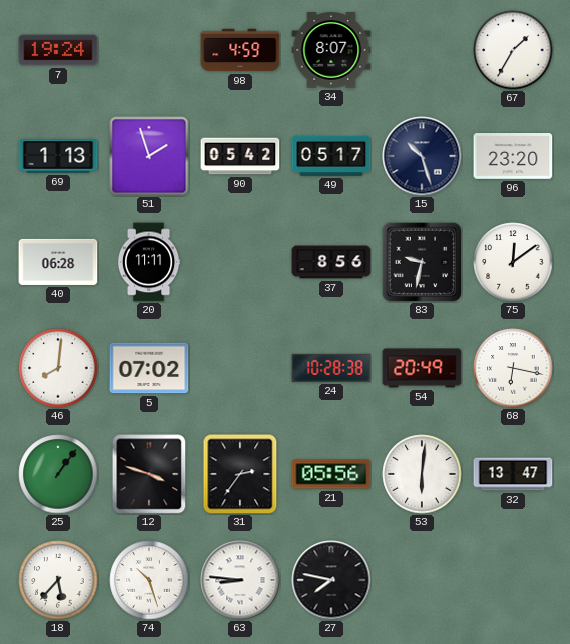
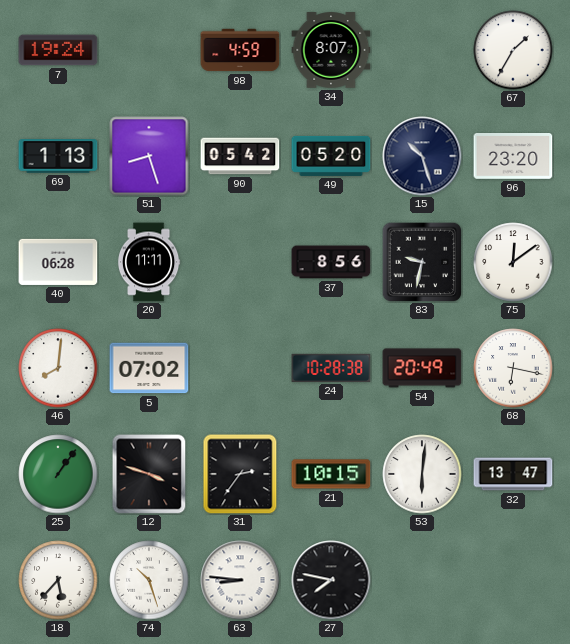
51: 1:57 -> 8:27
49: 05:17 -> 05:20
21: 05:56 -> 10:15
